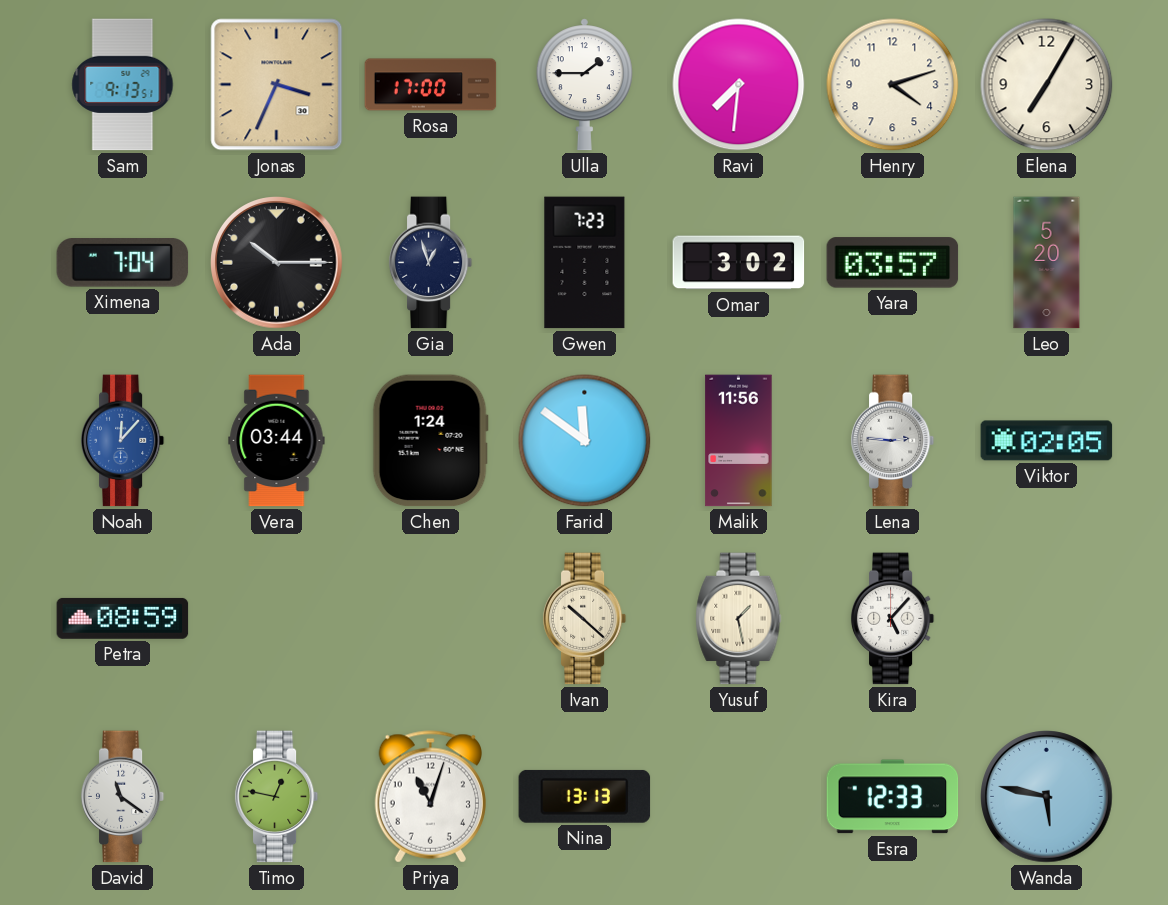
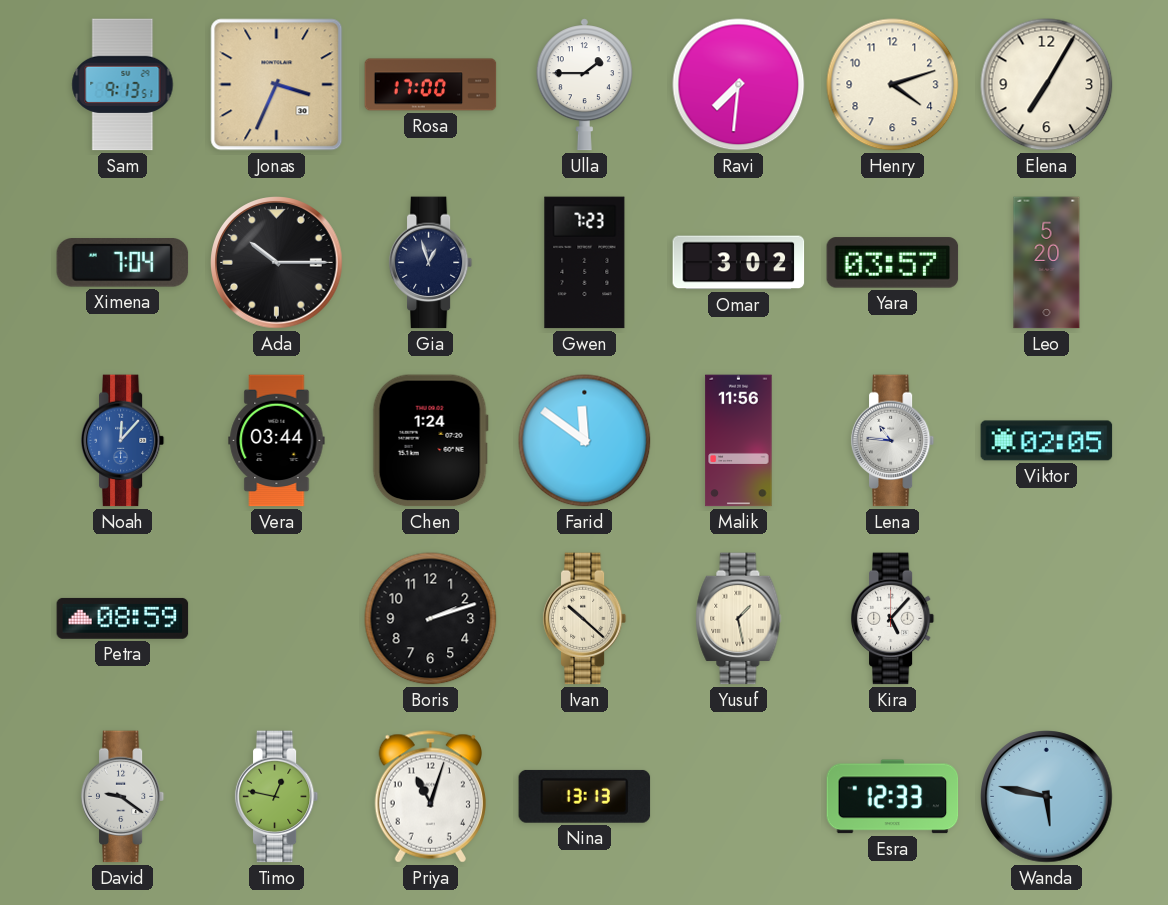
Lena: 2:46 -> 10:46
Boris: none -> 2:12
David: 11:21 -> 9:21
